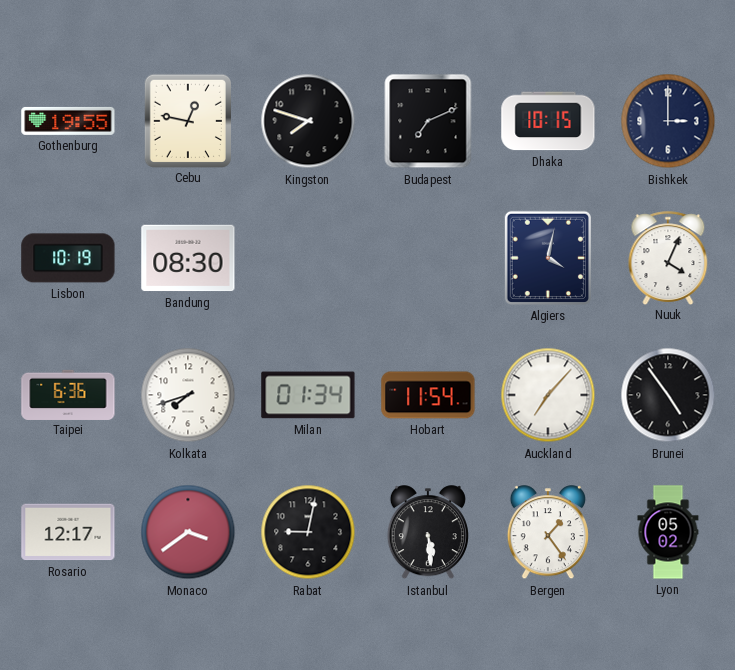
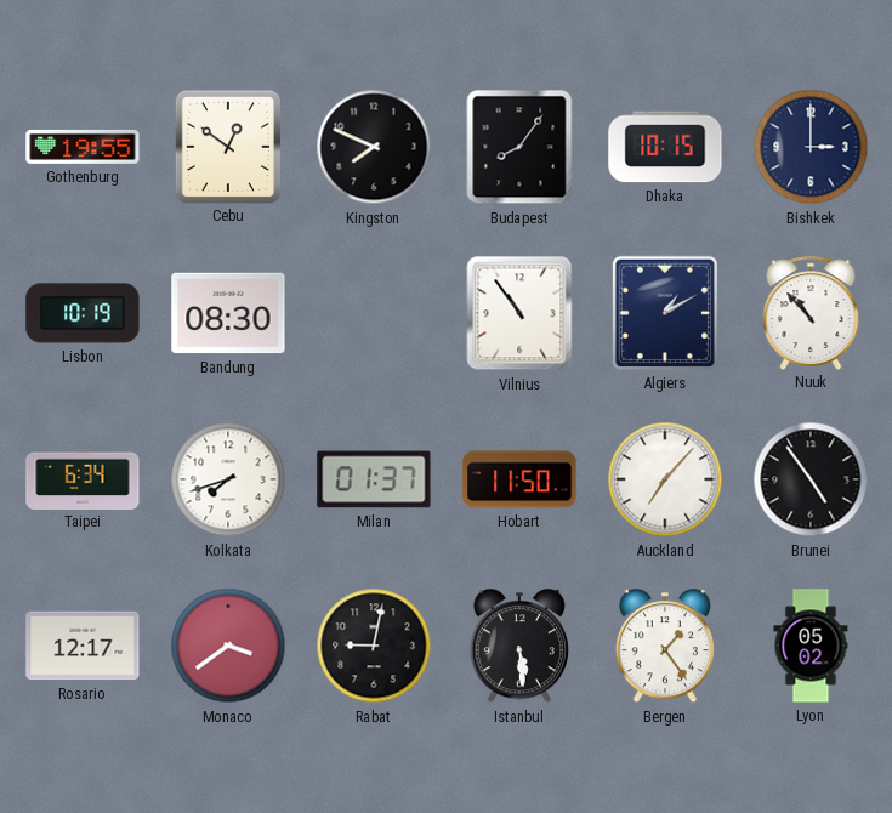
Cebu: 12:47 -> 12:51
Kingston: 7:48 -> 7:49
Budapest: 7:11 -> 8:06
Vilnius: none -> 10:54
Algiers: 4:02 -> 1:10
Nuuk: 4:04 -> 10:53
Taipei: 6:36 -> 6:34
Milan: 01:34 -> 01:37
Hobart: 11:54 -> 11:50
